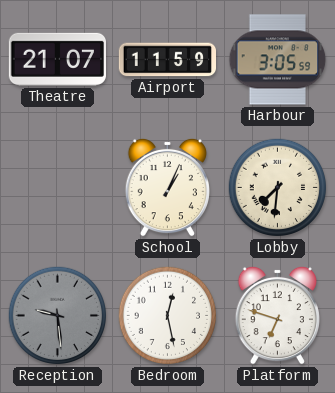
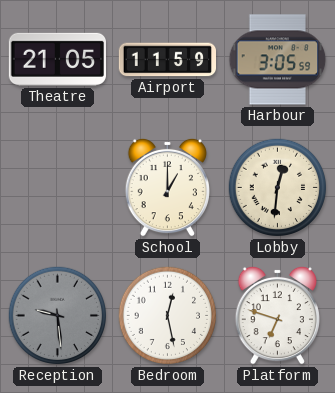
Theatre: 21:07 -> 21:05
School: 1:04 -> 1:00
Lobby: 7:31 -> 12:31
